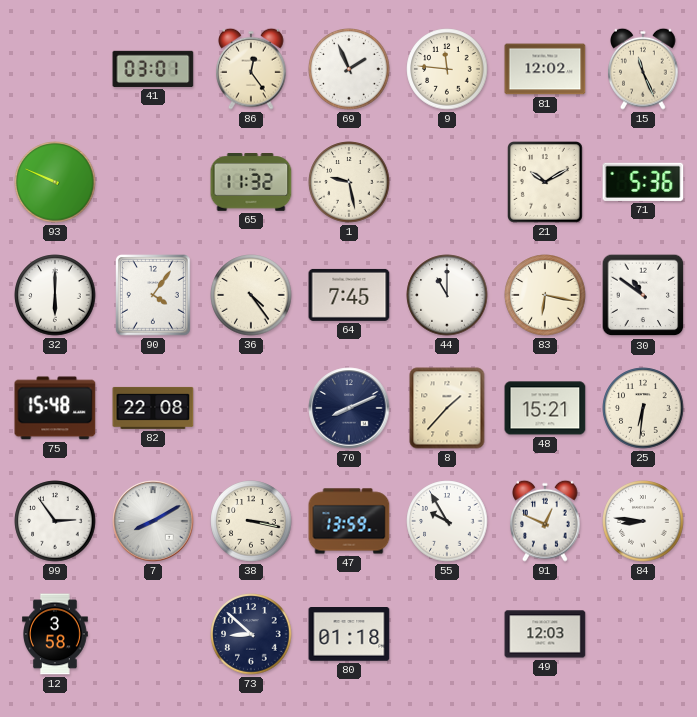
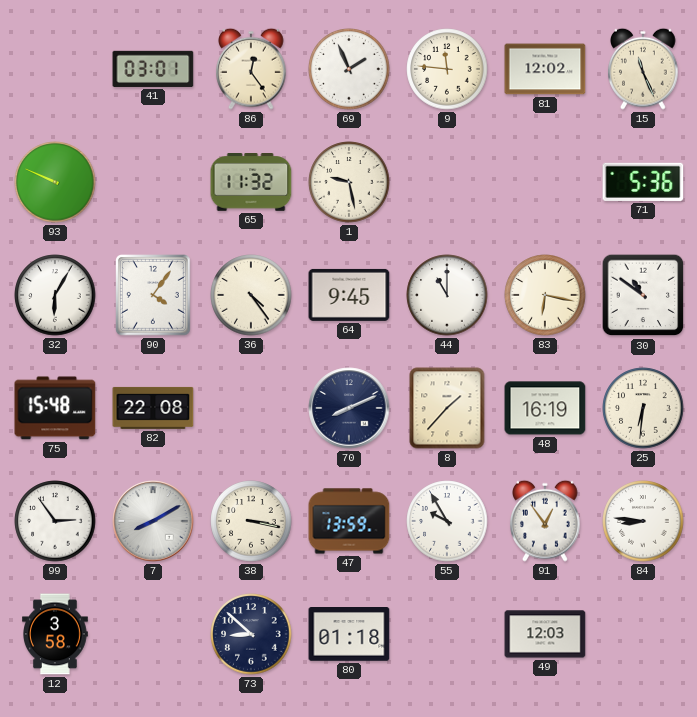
21: 10:10 -> none
32: 6:00 -> 6:05
64: 7:45 -> 9:45
48: 15:21 -> 16:19
91: 12:49 -> 12:54
